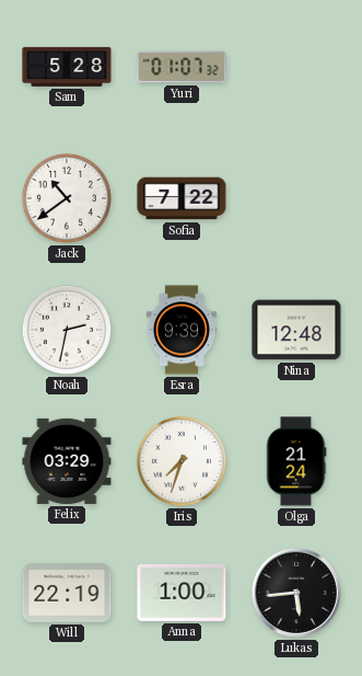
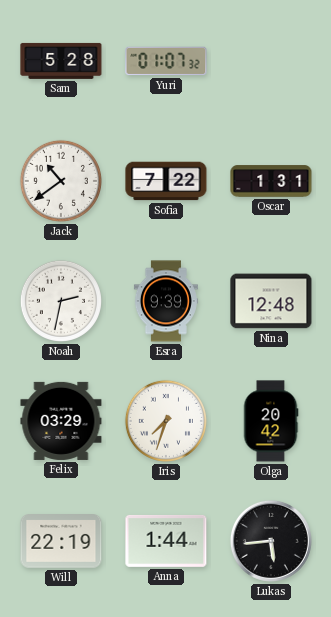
Oscar: none -> 1:31
Olga: 21:24 -> 20:42
Anna: 1:00 -> 1:44
